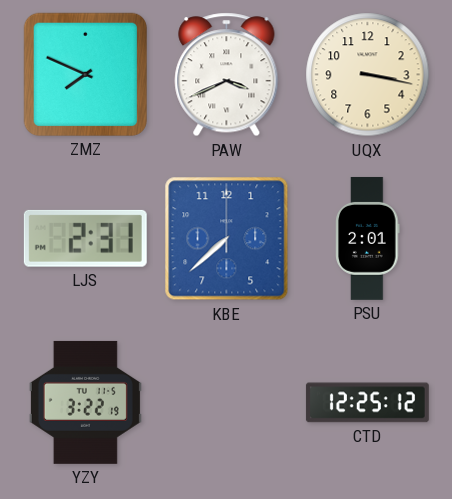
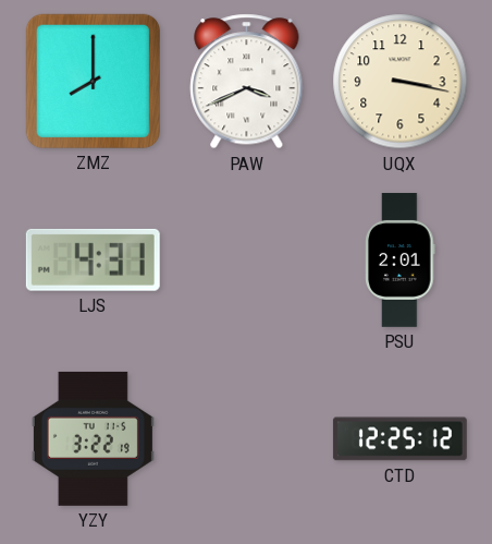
ZMZ: 7:49 -> 8:00
LJS: 2:31 -> 4:31
KBE: 7:38 -> none
